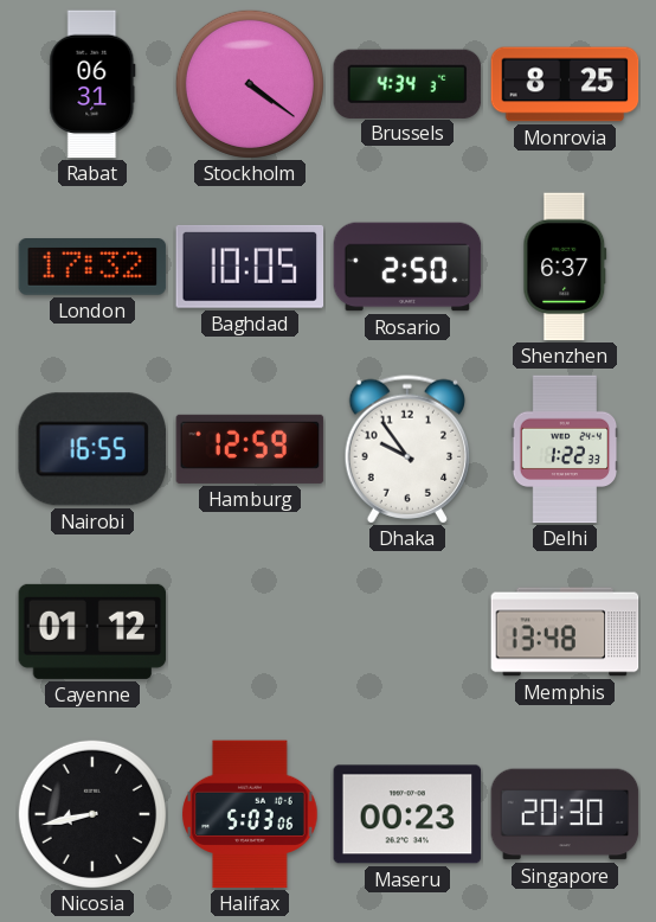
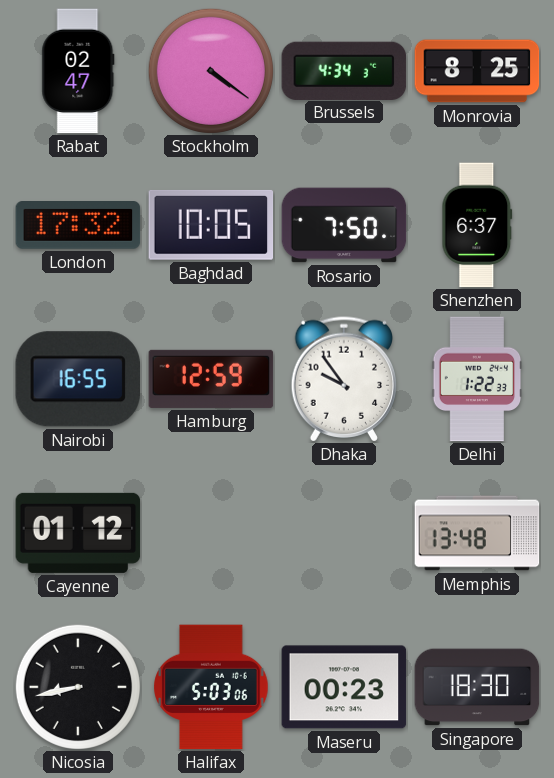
Rabat: 06:31 -> 02:47
Rosario: 2:50 -> 7:50
Singapore: 20:30 -> 18:30
